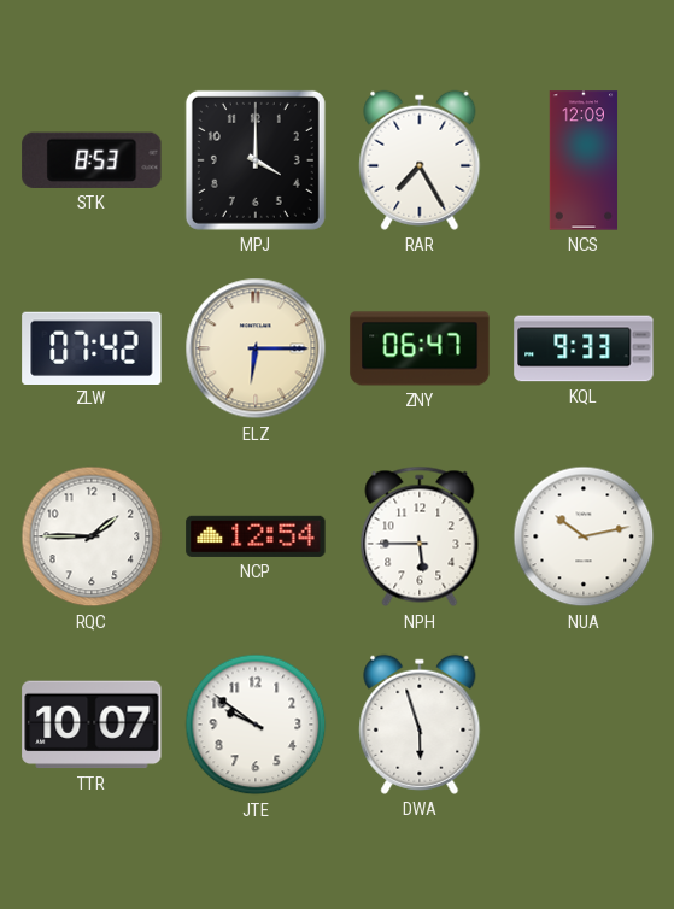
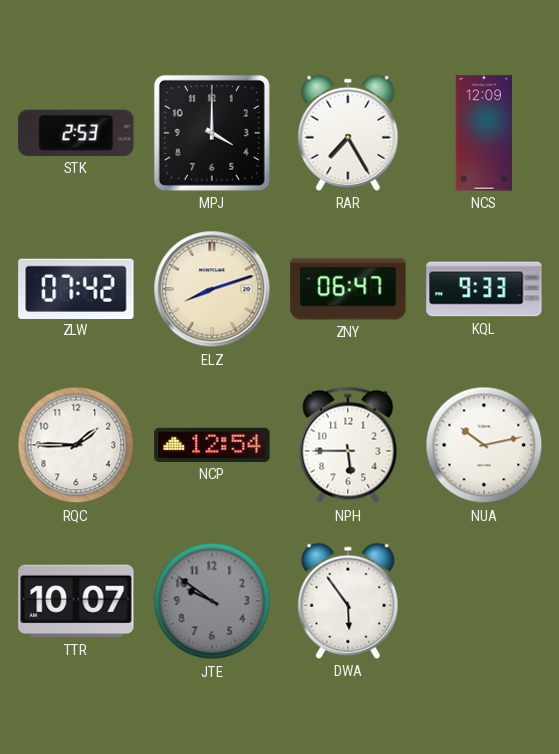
STK: 8:53 -> 2:53
ELZ: 6:15 -> 8:12
JTE dial: white -> grey
DWA: 5:57 -> 5:54
